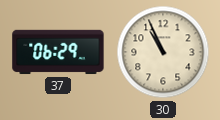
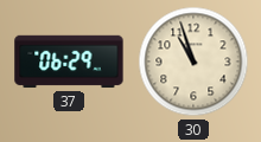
30: 10:56 -> 10:57
